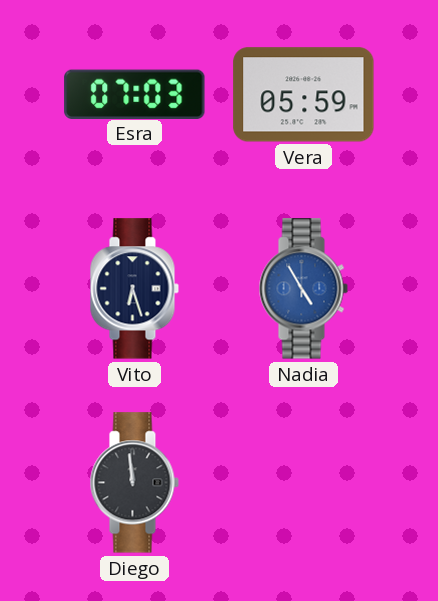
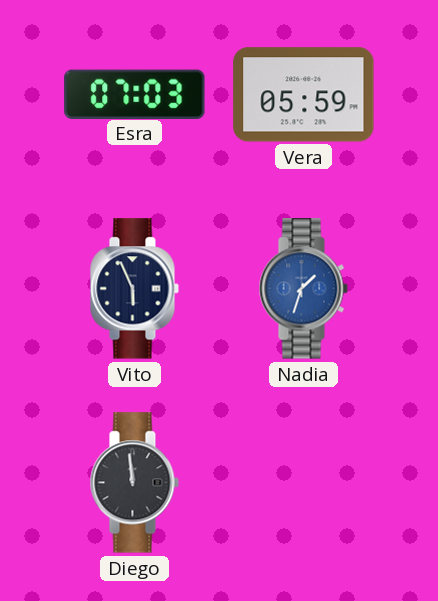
Vito: 6:27 -> 5:56
Nadia: 4:55 -> 1:33
